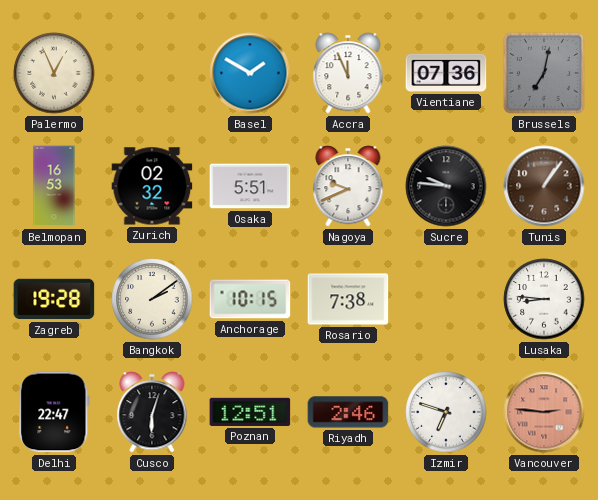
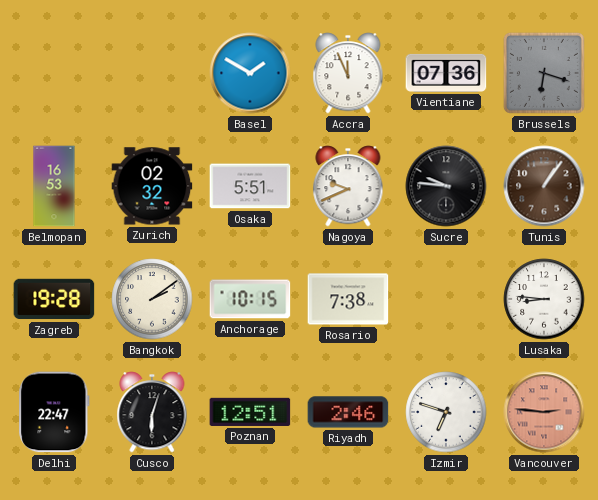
Palermo: 12:56 -> none
Brussels: 7:02 -> 6:18
